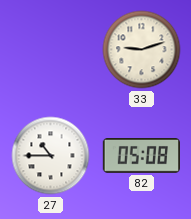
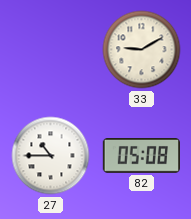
33: 9:12 -> 9:10
